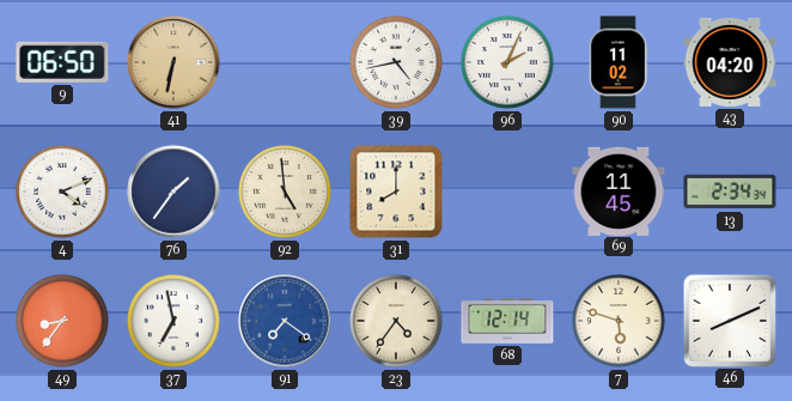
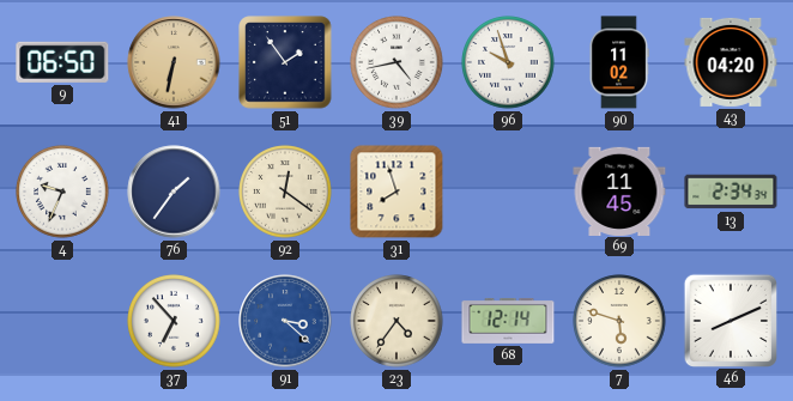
51: none -> 1:54
96: 2:04 -> 9:57
4: 4:11 -> 9:34
92: 4:59 -> 12:21
31: 8:00 -> 7:57
49: 8:36 -> none
37: 6:58 -> 6:53
91: 7:21 -> 3:22
